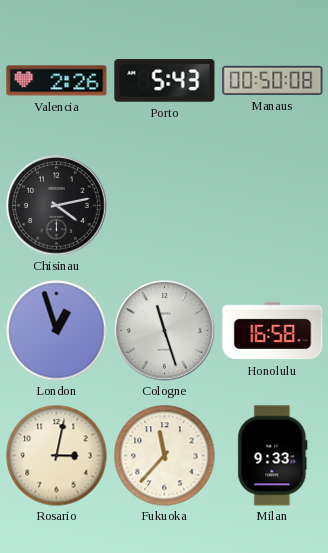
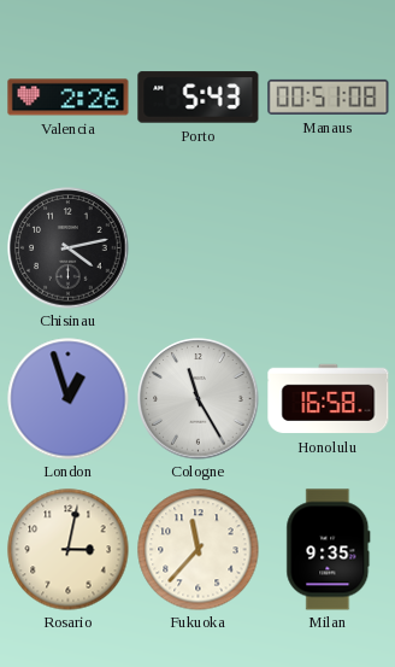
Manaus: 00:50 -> 00:51
Cologne: 11:27 -> 11:25
Milan: 9:33 -> 9:35
